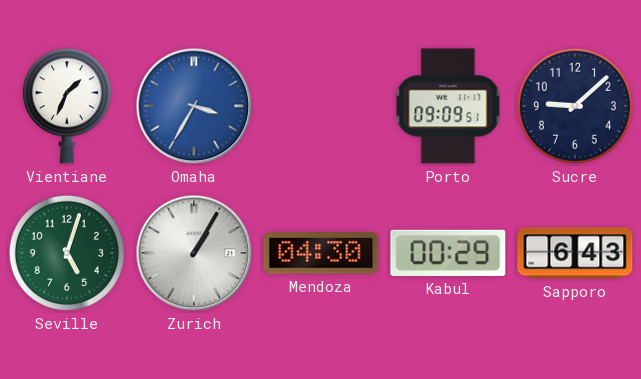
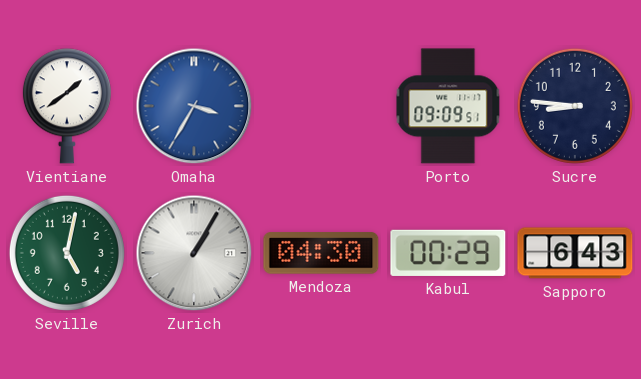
Vientiane: 1:34 -> 1:39
Sucre: 9:08 -> 8:46
Seville: 5:03 -> 5:02
